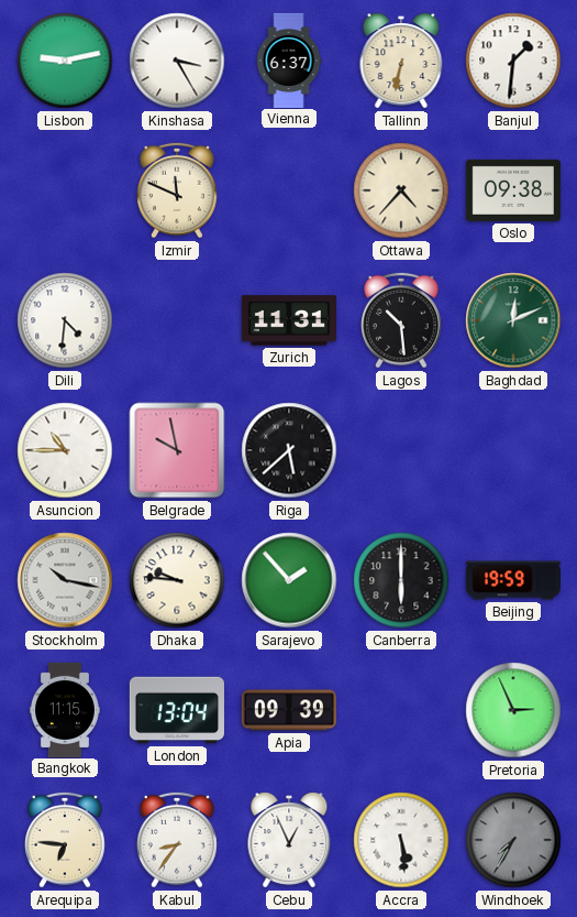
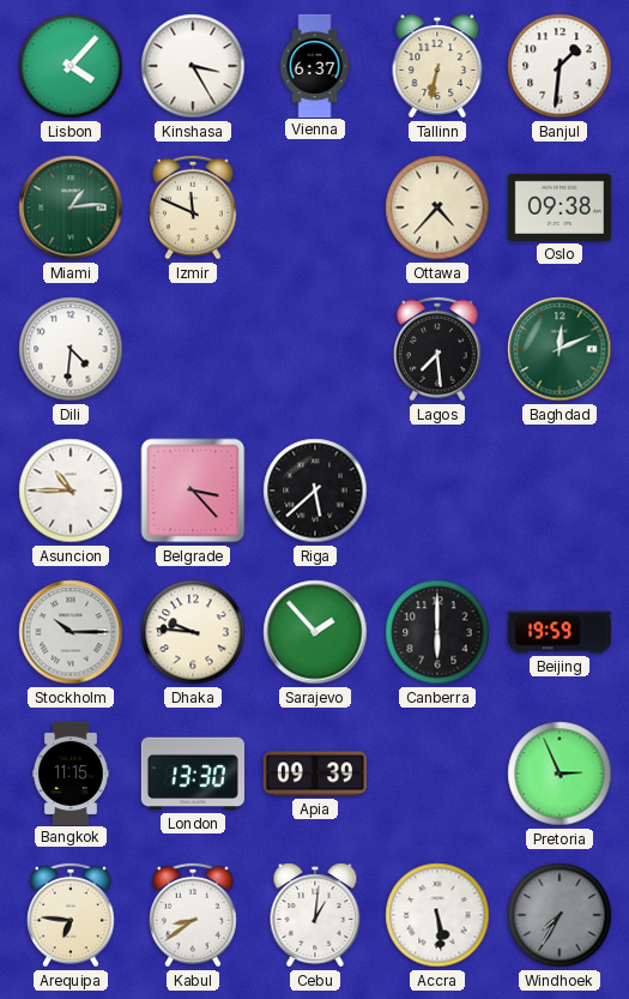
Lisbon: 9:13 -> 4:07
Miami: none -> 1:14
Zurich: 11:31 -> none
Lagos: 10:29 -> 7:29
Belgrade: 9:58 -> 3:23
Stockholm: 10:17 -> 10:15
London: 13:04 -> 13:30
Kabul: 8:36 -> 8:39
Cebu: 12:56 -> 1:01
